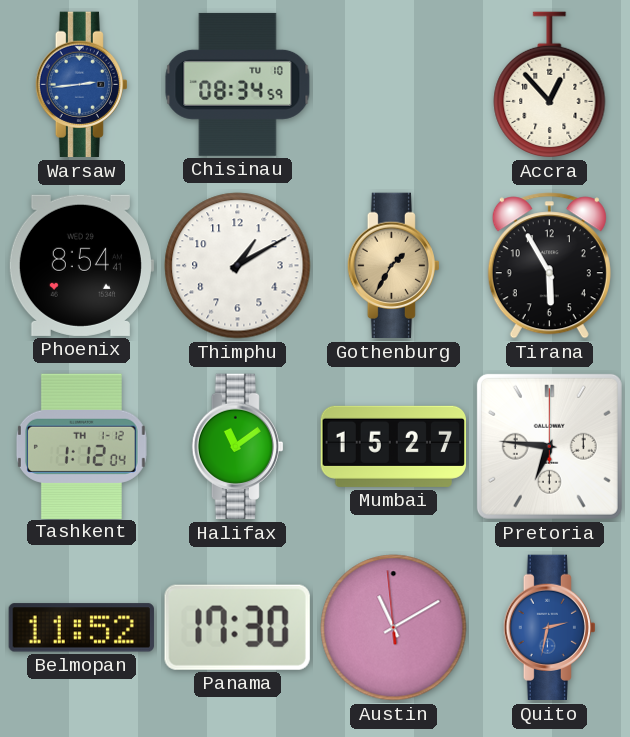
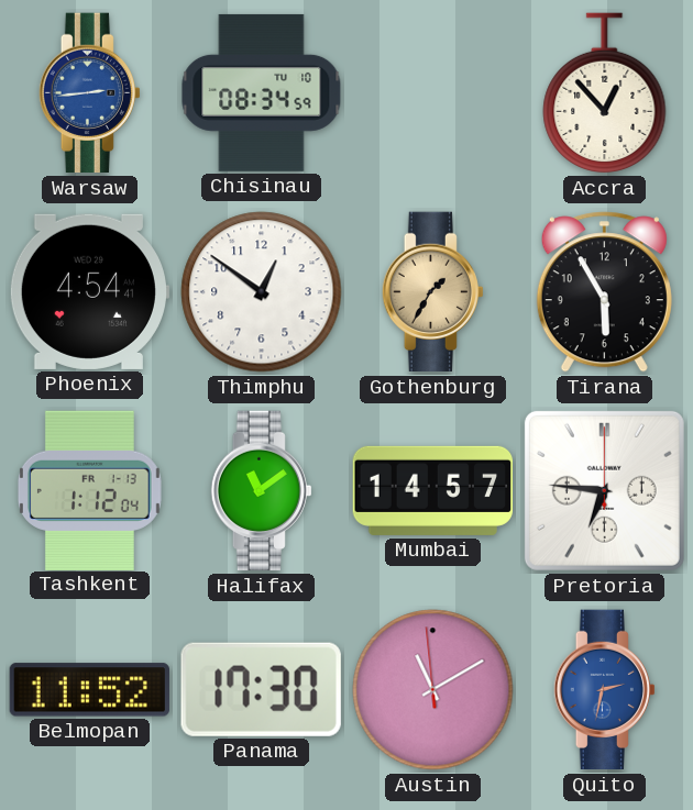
Phoenix: 8:54 -> 4:54
Thimphu: 1:10 -> 12:51
Tashkent date: TH 1-12 -> FR 1-13
Mumbai: 15:27 -> 14:57
